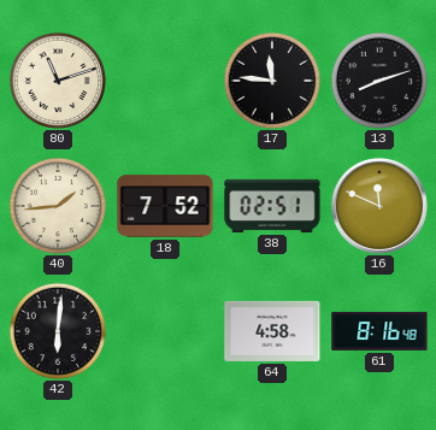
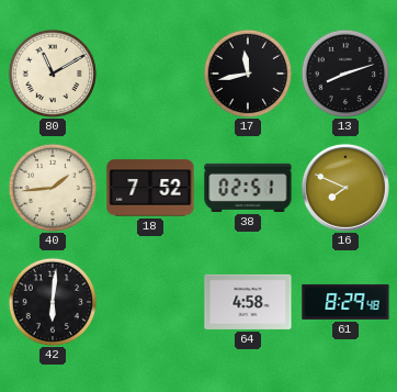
80: 11:12 -> 11:10
17: 11:46 -> 11:43
16: 11:49 -> 7:49
61: 8:16 -> 8:29
